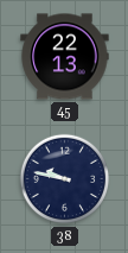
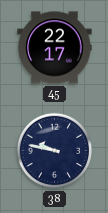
45: 22:13 -> 22:17
